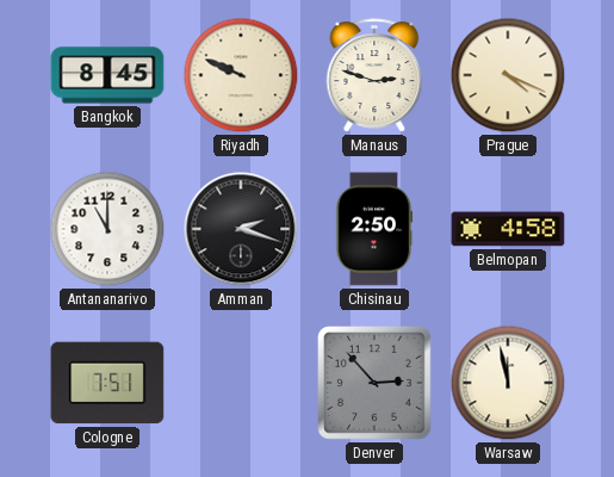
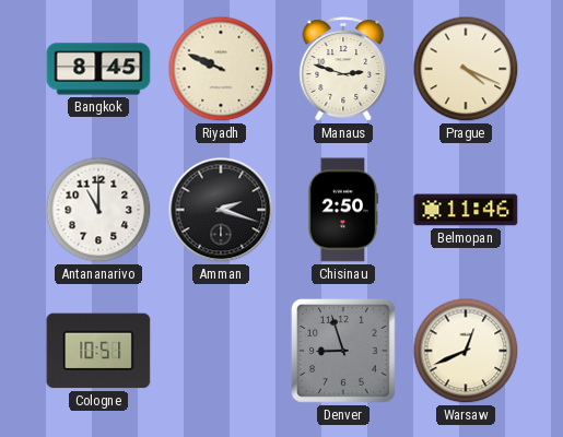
Belmopan: 4:58 -> 11:46
Cologne: 7:51 -> 10:51
Denver: 2:53 -> 8:57
Warsaw: 11:58 -> 12:41
